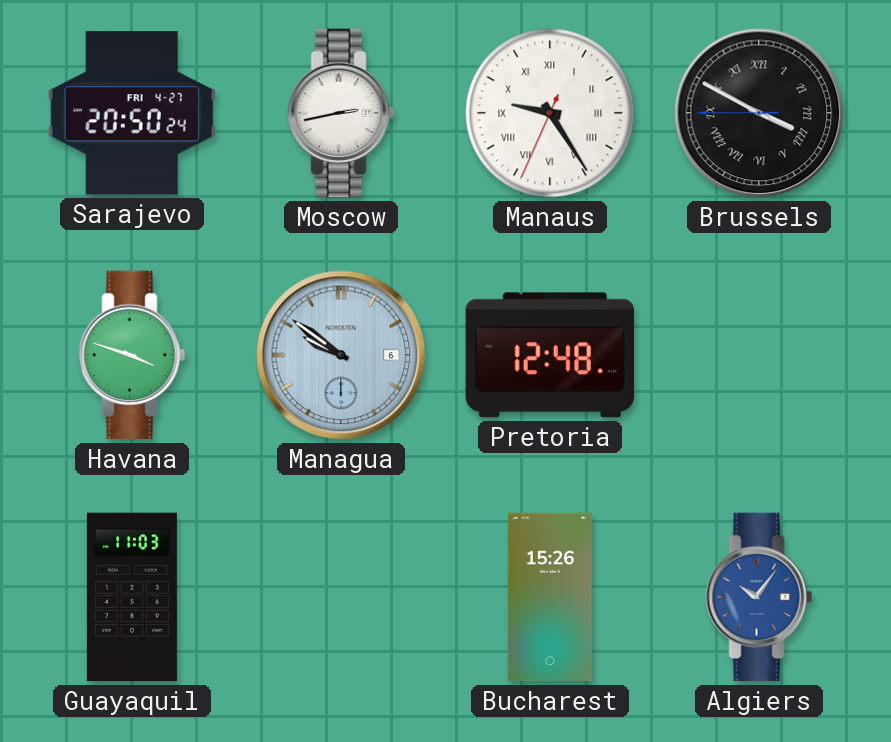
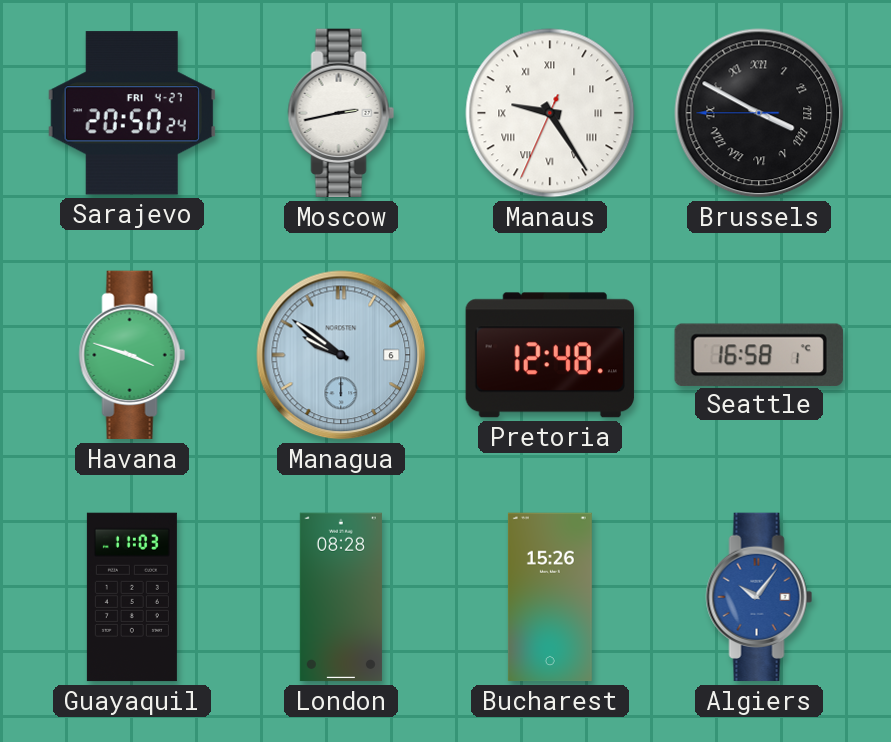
Seattle: none -> 16:58
London: none -> 08:28
